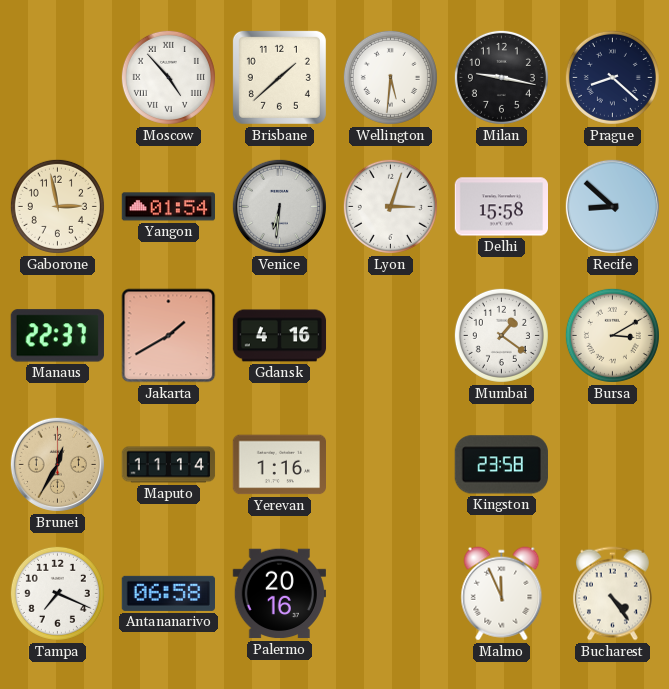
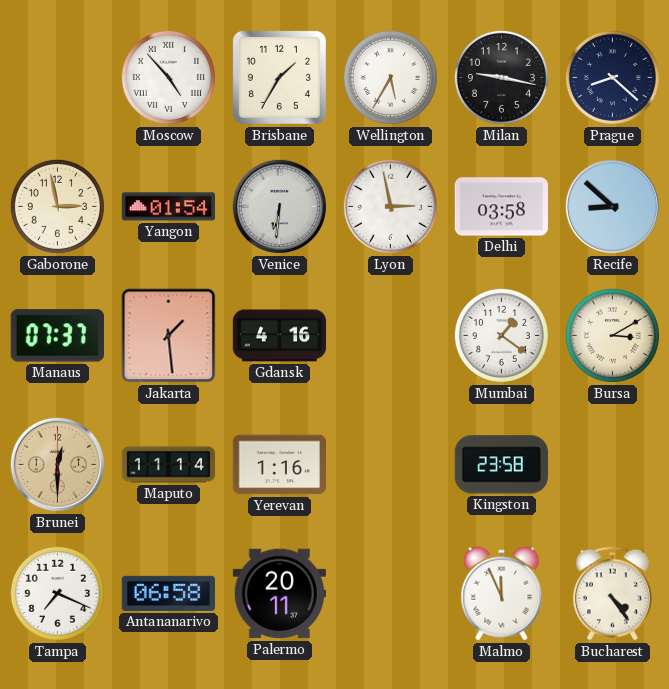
Brisbane: 1:38 -> 1:35
Wellington: 5:31 -> 5:35
Lyon: 3:03 -> 2:58
Delhi: 15:58 -> 03:58
Manaus: 22:37 -> 07:37
Jakarta: 1:40 -> 1:29
Brunei: 12:35 -> 12:30
Palermo: 20:16 -> 20:11
